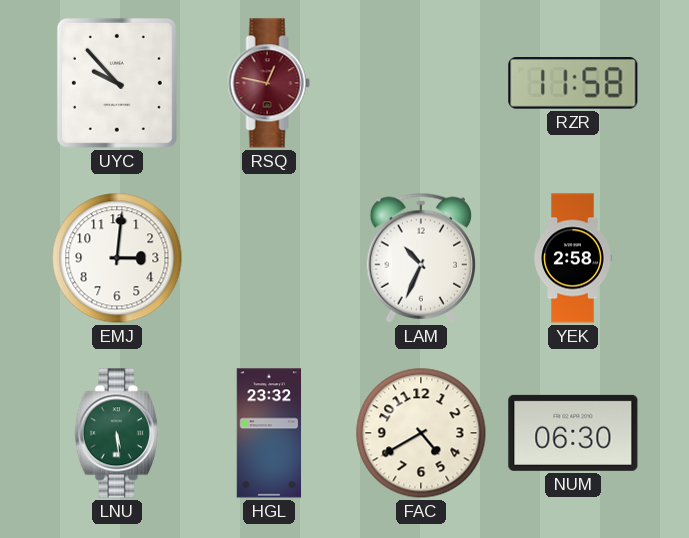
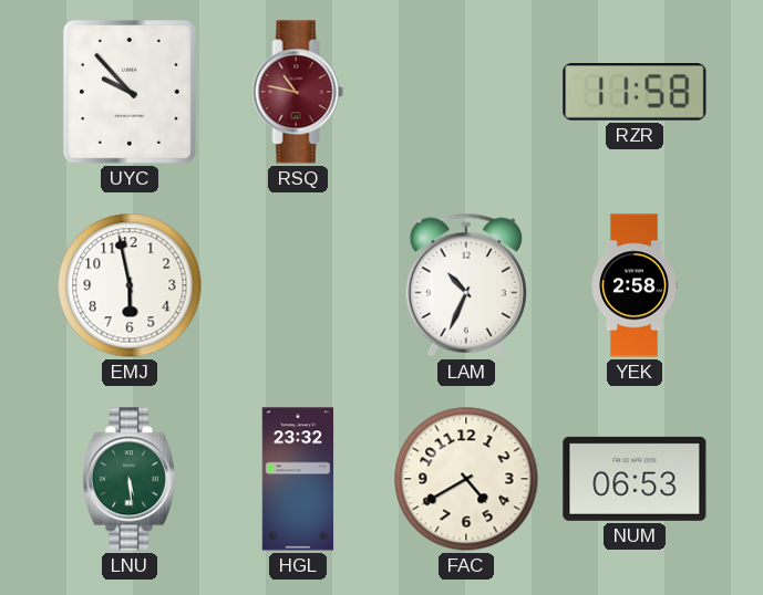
RSQ: 12:47 -> 10:47
EMJ: 3:01 -> 5:58
NUM: 06:30 -> 06:53
